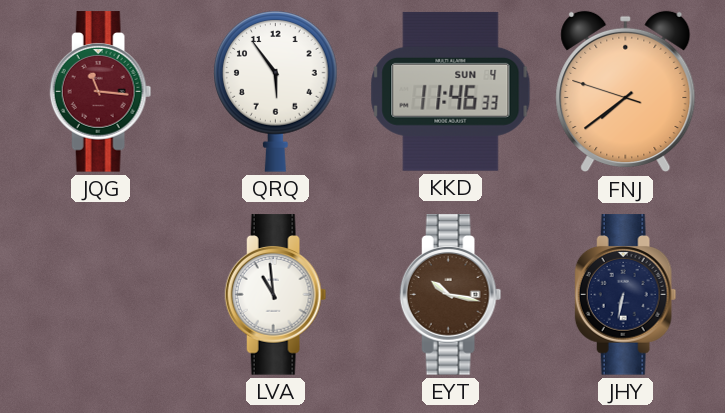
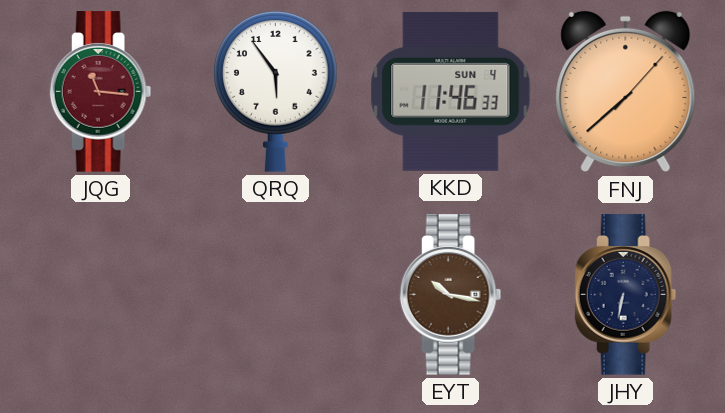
FNJ: 7:38:48 -> 7:38:07
LVA: 10:59 -> none
